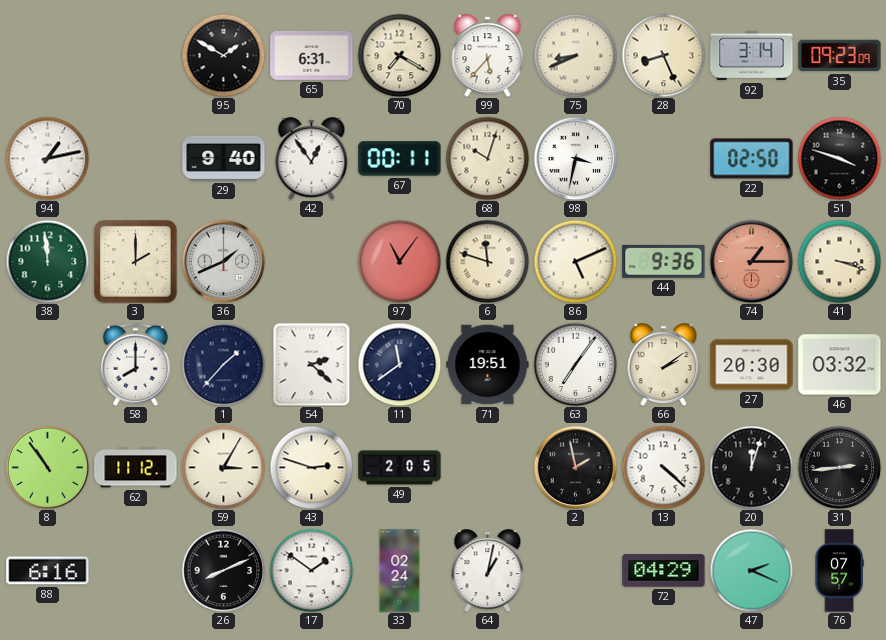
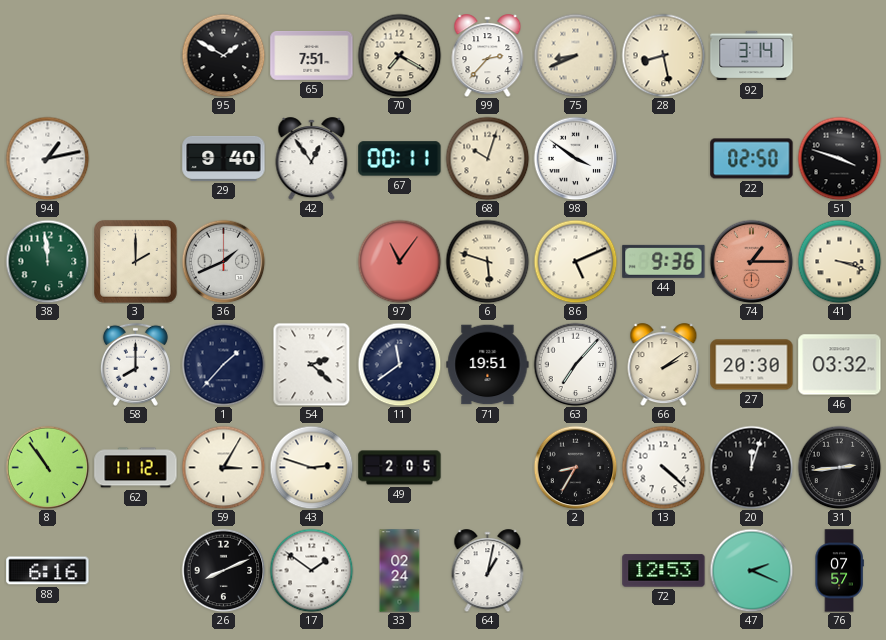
65: 6:31 -> 7:51
99: 5:37 -> 2:37
28: 8:26 -> 8:28
35: 09:23 -> none
98: 3:32 -> 3:51
6: 11:48 -> 5:48
63: 7:06 -> 7:07
2: 1:58 -> 8:35
72: 04:29 -> 12:53
